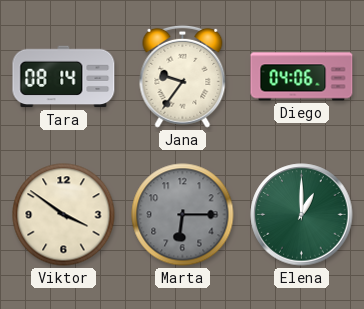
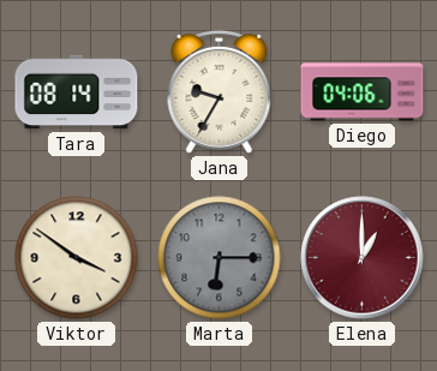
Jana: 9:36 -> 9:35
Elena dial: green -> burgundy
